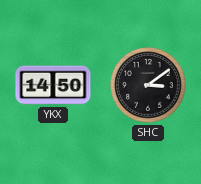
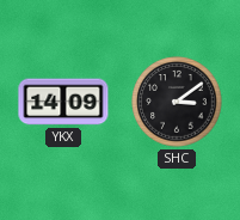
YKX: 14:50 -> 14:09
